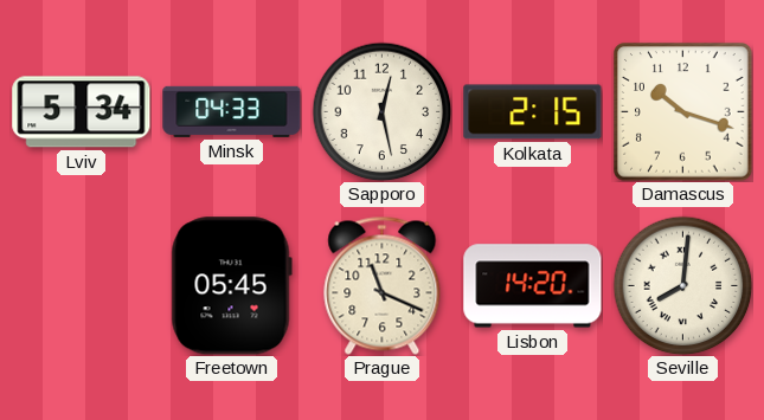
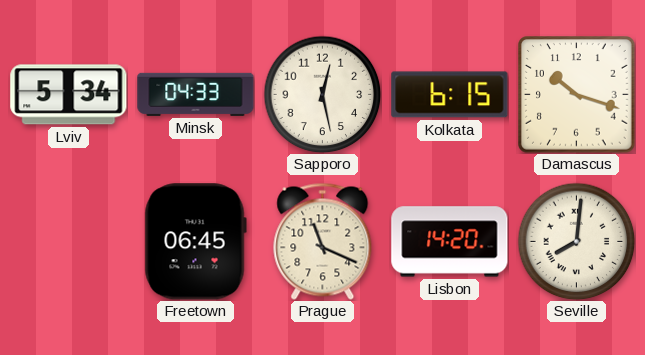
Kolkata: 2:15 -> 6:15
Freetown: 05:45 -> 06:45
